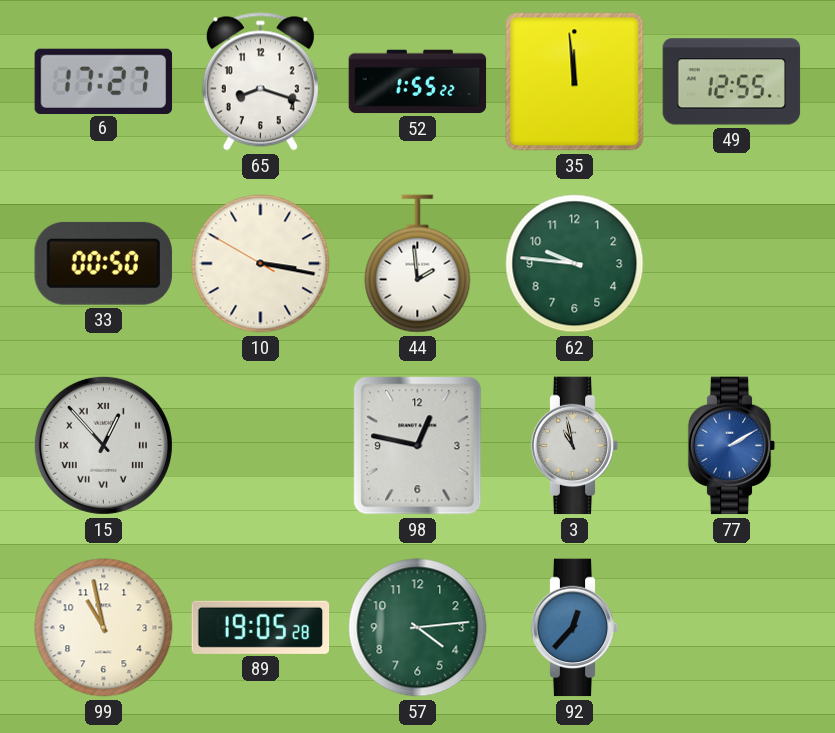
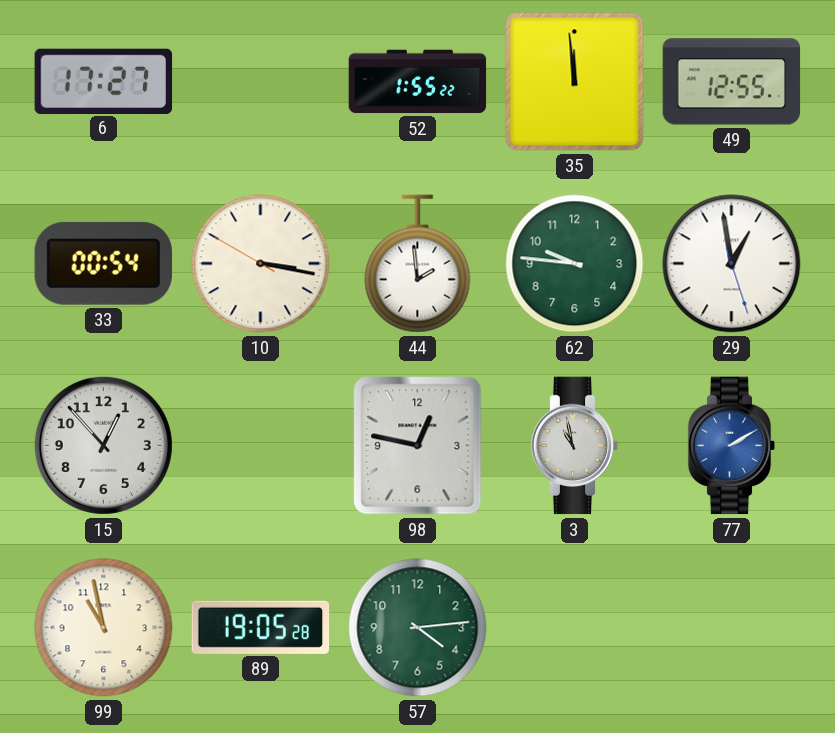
65: 8:18 -> none
33: 00:50 -> 00:54
29: none -> 12:58
15 numerals: Roman -> Arabic
92: 12:37 -> none
